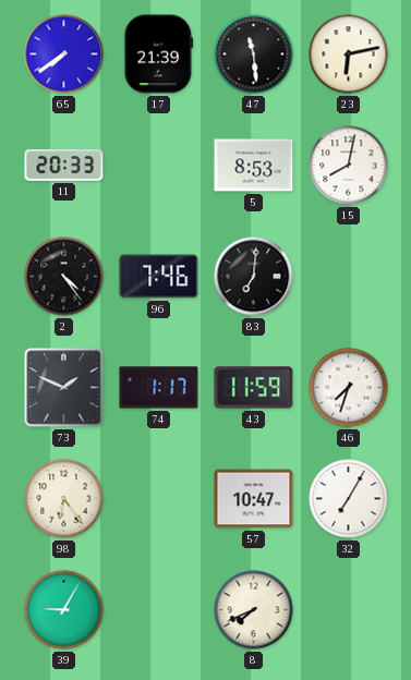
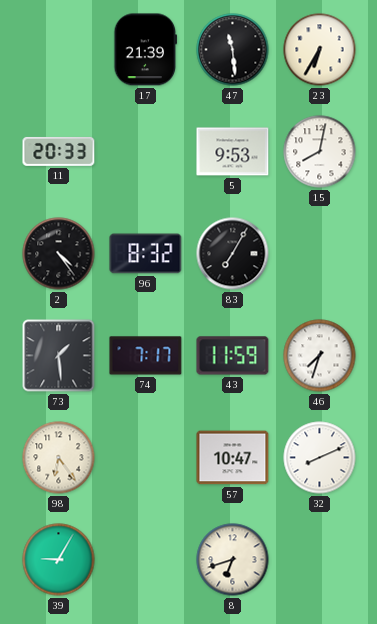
65: 7:39 -> none
23: 6:13 -> 6:35
5: 8:53 -> 9:53
96: 7:46 -> 8:32
83: 7:01 -> 7:05
73: 1:49 -> 1:29
74: 1:17 -> 7:17
32: 7:05 -> 8:11
8: 7:41 -> 6:42
